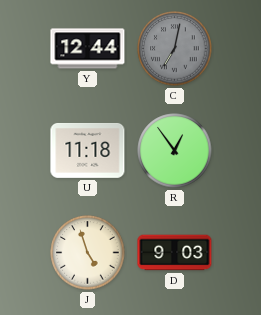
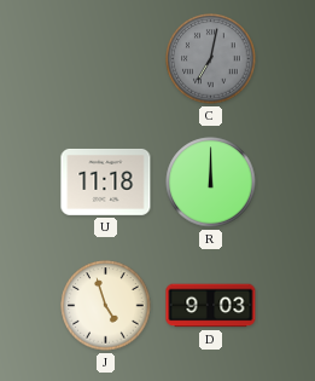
Y: 12:44 -> none
R: 12:54 -> 12:00
